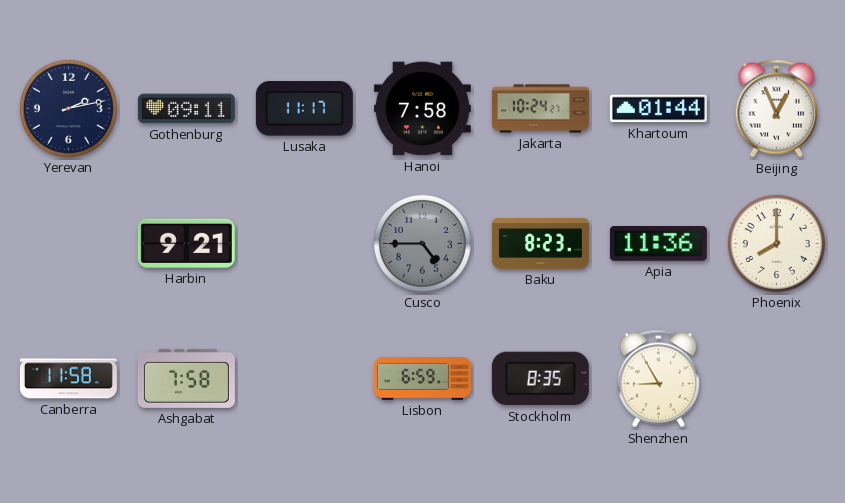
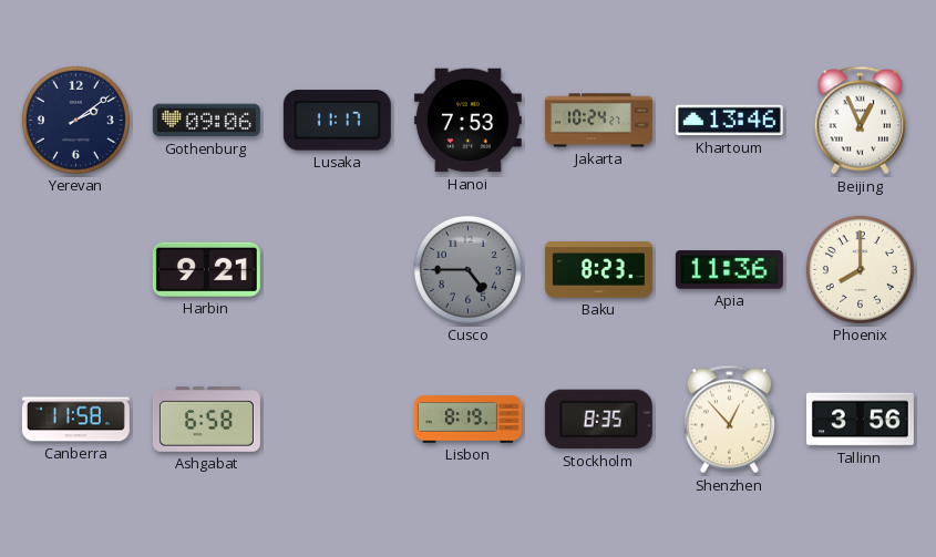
Yerevan: 2:13 -> 2:09
Gothenburg: 09:11 -> 09:06
Hanoi: 7:58 -> 7:53
Khartoum: 01:44 -> 13:46
Ashgabat: 7:58 -> 6:58
Lisbon: 6:59 -> 8:19
Shenzhen: 8:55 -> 12:53
Tallinn: none -> 3:56
